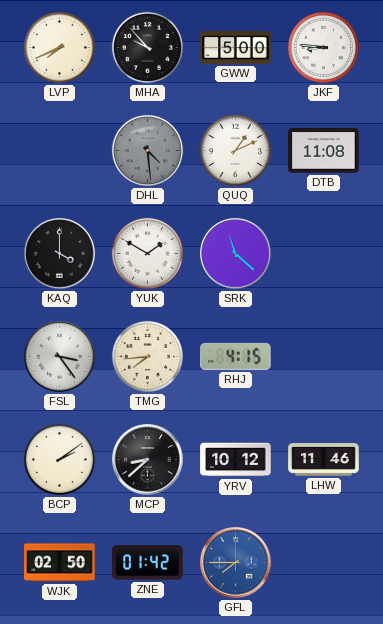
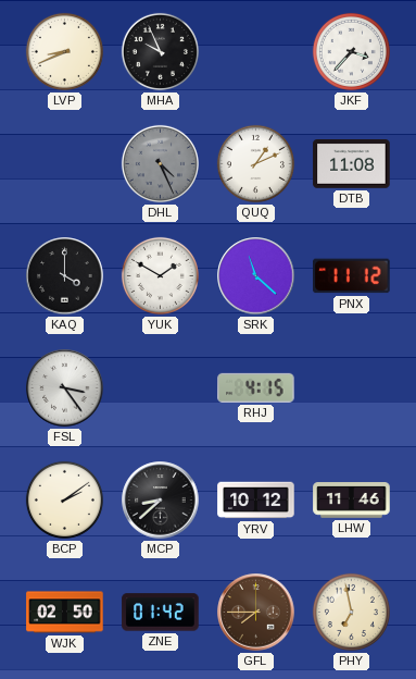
LVP: 7:41 -> 8:41
MHA: 9:53 -> 9:56
GWW: 5:00 -> none
JKF: 8:46 -> 3:37
DHL: 4:29 -> 4:26
PNX: none -> 11:12
TMG: 7:44 -> none
GFL dial: blue -> brown
PHY: none -> 6:58
